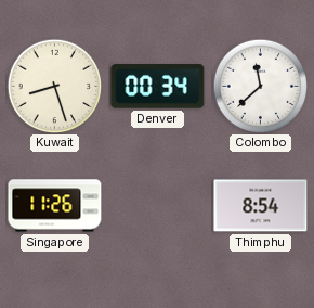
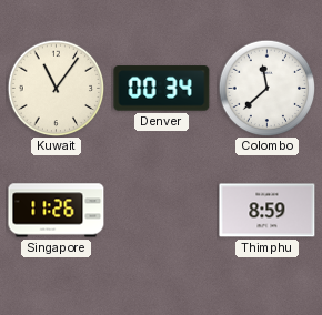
Kuwait: 8:27 -> 11:06
Thimphu: 8:54 -> 8:59
